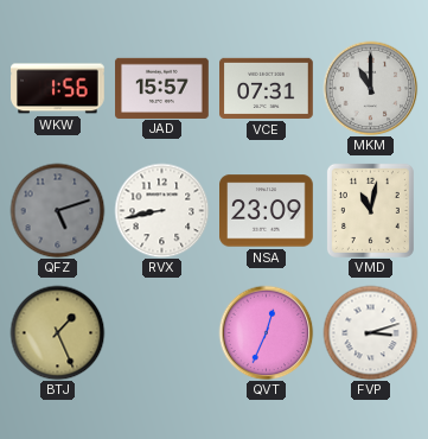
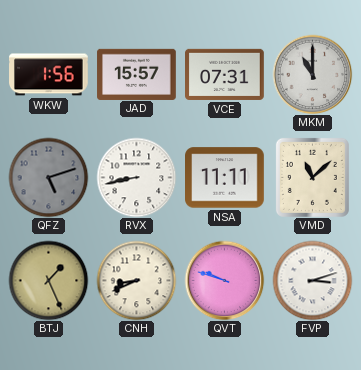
NSA: 23:09 -> 11:11
VMD: 11:02 -> 11:08
CNH: none -> 8:41
QVT: 12:34 -> 9:48
